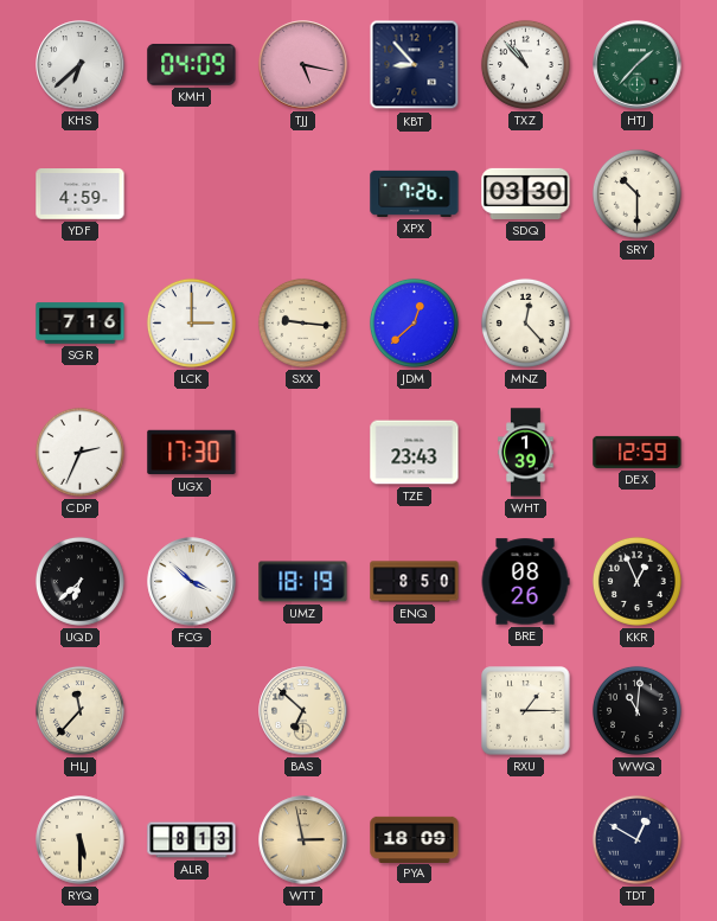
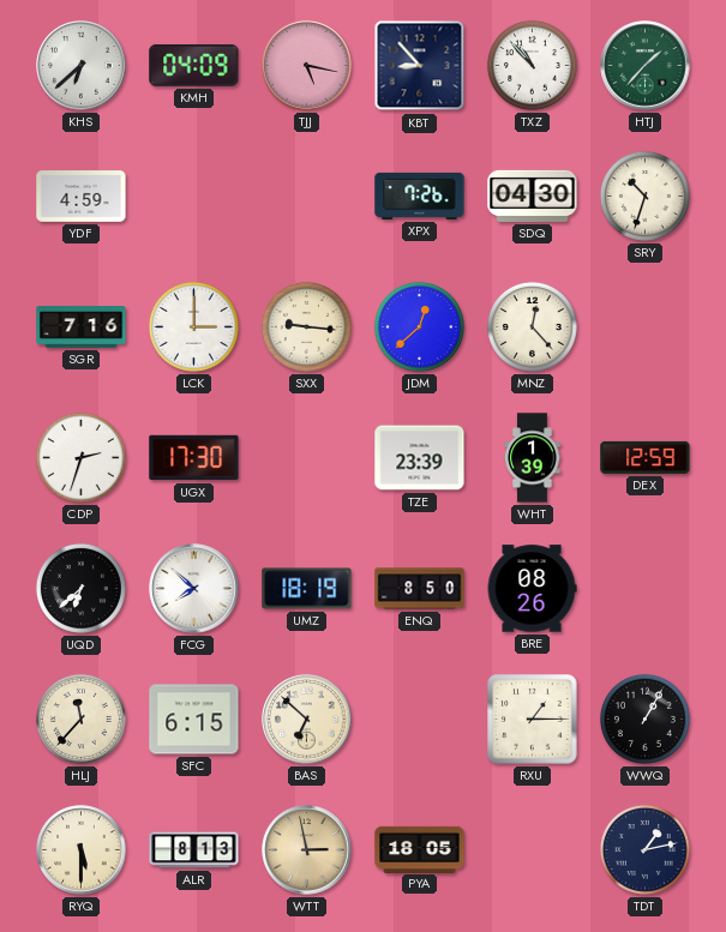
SDQ: 03:30 -> 04:30
SRY: 10:30 -> 10:33
CDP: 2:34 -> 2:33
TZE: 23:43 -> 23:39
FCG: 3:52 -> 7:52
KKR: 12:56 -> none
SFC: none -> 6:15
WWQ: 11:01 -> 1:05
PYA: 18:09 -> 18:05
TDT: 12:50 -> 1:13
